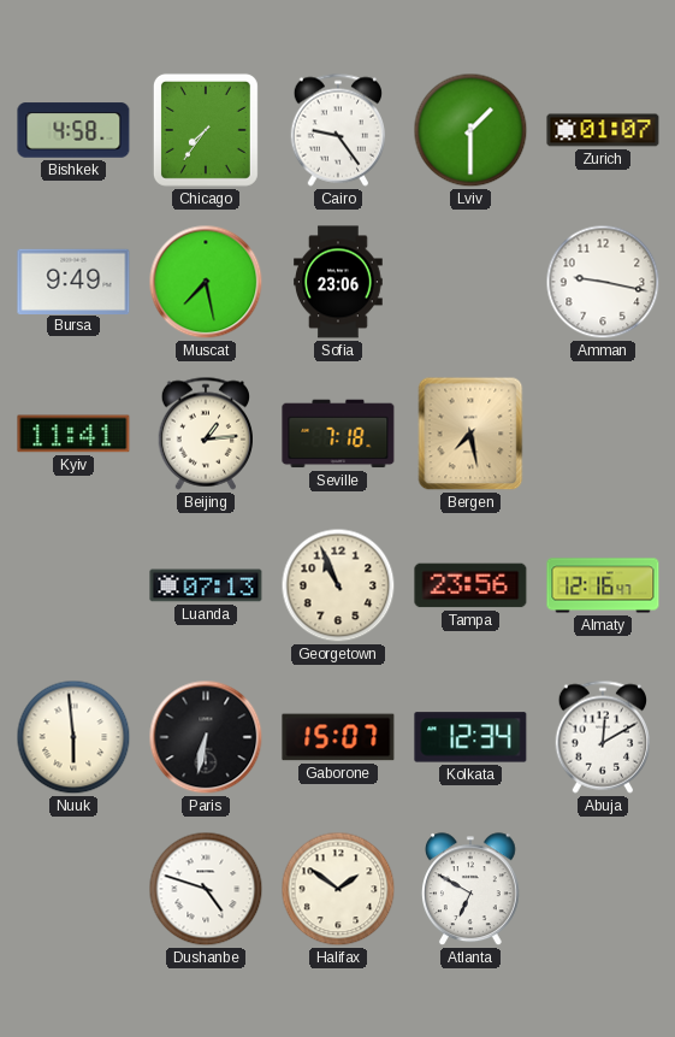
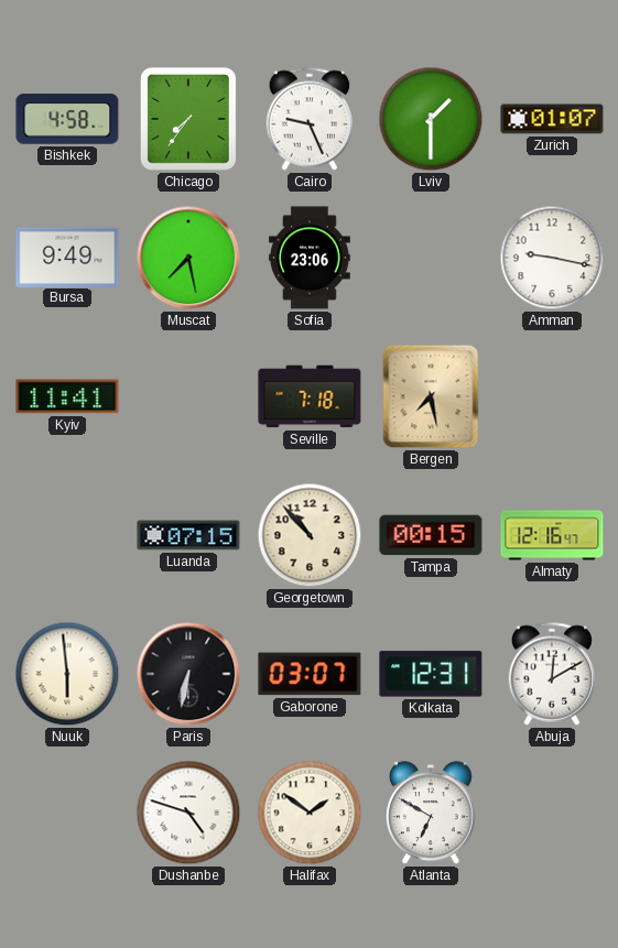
Cairo: 9:24 -> 9:26
Beijing: 1:14 -> none
Luanda: 07:13 -> 07:15
Georgetown: 10:56 -> 10:53
Tampa: 23:56 -> 00:15
Gaborone: 15:07 -> 03:07
Kolkata: 12:34 -> 12:31
